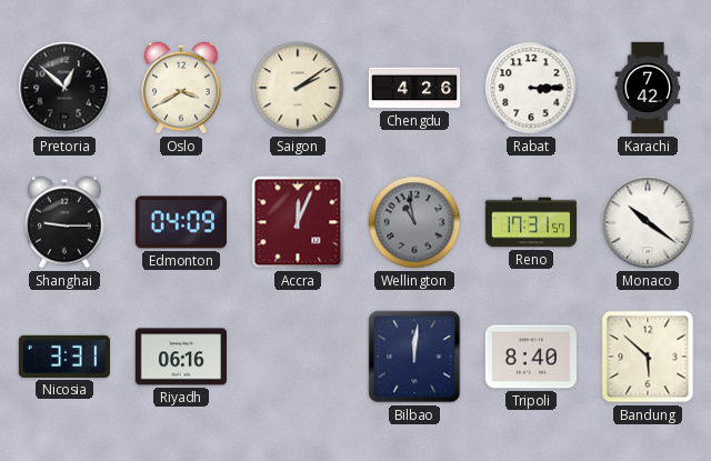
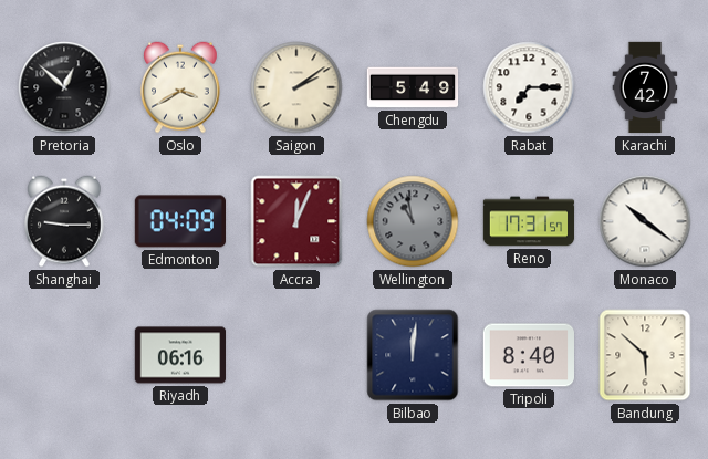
Chengdu: 4:26 -> 5:49
Rabat: 3:15 -> 7:15
Nicosia: 3:31 -> none
